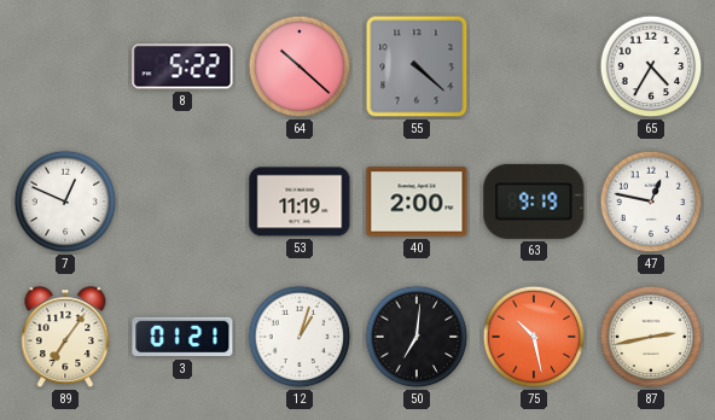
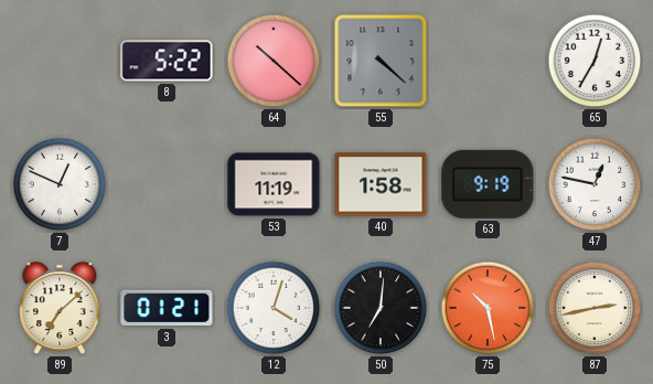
65: 4:35 -> 12:35
40: 2:00 -> 1:58
89: 7:06 -> 7:08
12: 1:03 -> 4:03
